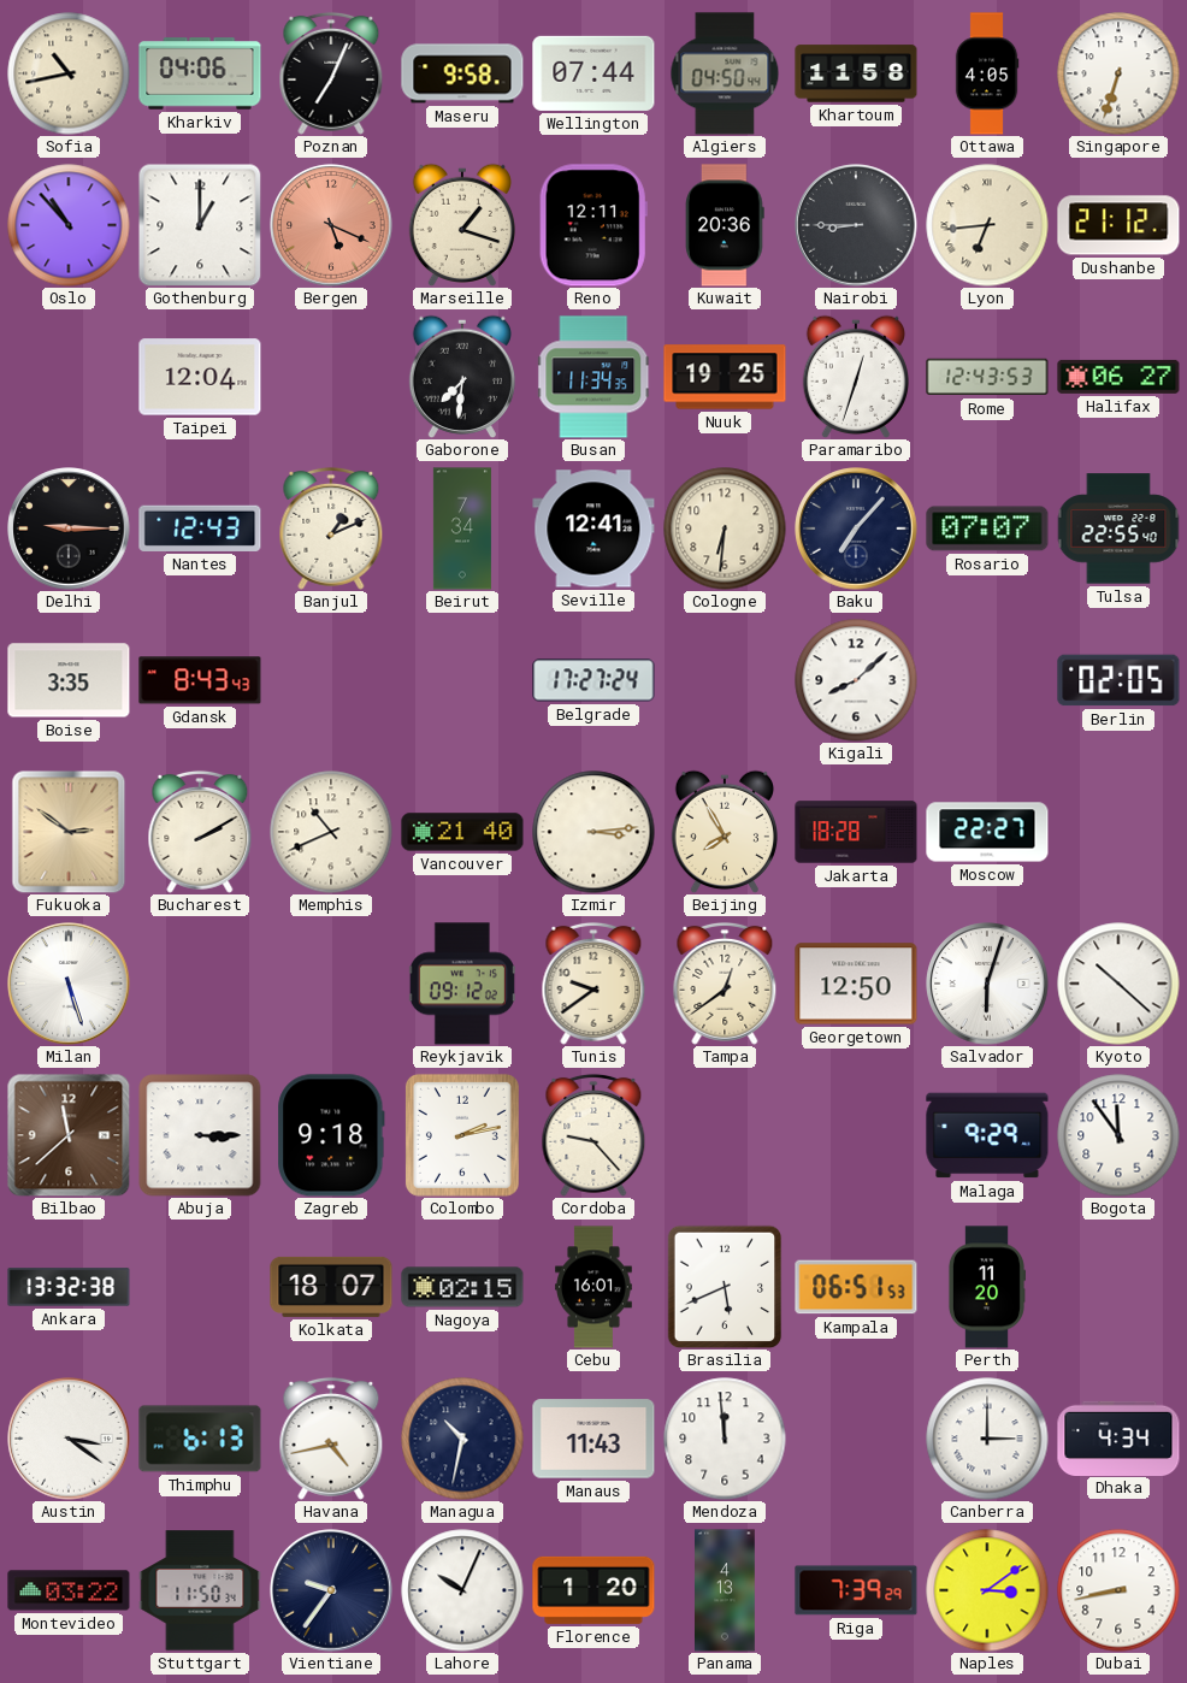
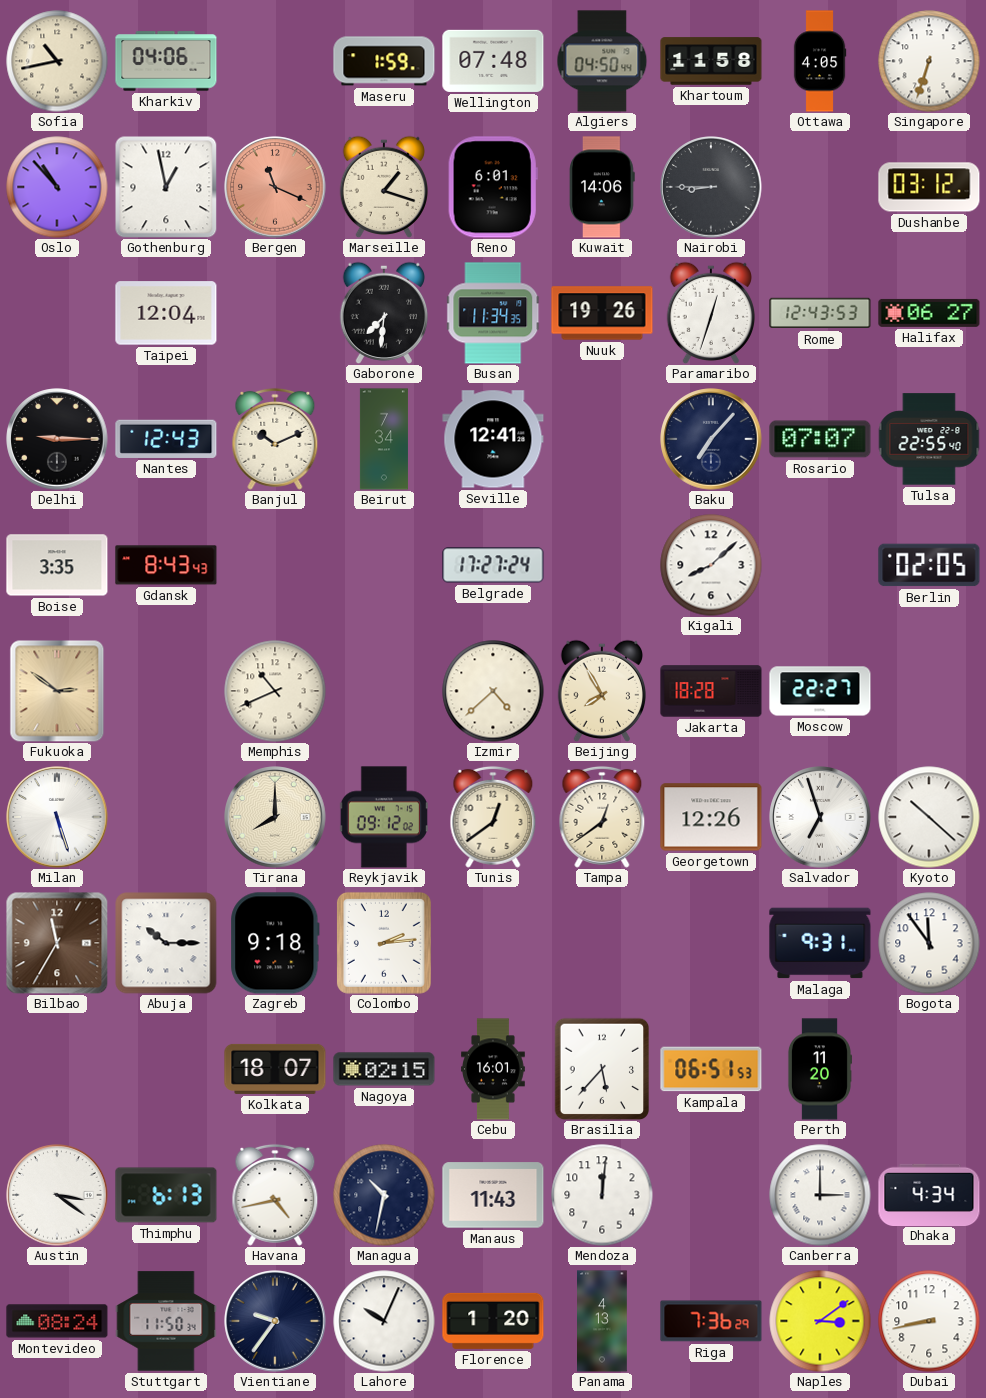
Poznan: 7:04 -> none
Maseru: 9:58 -> 1:59
Wellington: 07:44 -> 07:48
Gothenburg: 1:00 -> 12:58
Bergen: 5:19 -> 11:19
Reno: 12:11 -> 6:01
Kuwait: 20:36 -> 14:06
Lyon: 6:44 -> none
Dushanbe: 21:12 -> 03:12
Nuuk: 19:25 -> 19:26
Banjul: 1:11 -> 10:11
Cologne: 6:31 -> none
Bucharest: 2:10 -> none
Vancouver: 21:40 -> none
Izmir: 3:14 -> 4:38
Tirana: none -> 8:00
Tunis: 9:39 -> 12:39
Georgetown: 12:50 -> 12:26
Salvador: 6:03 -> 6:57
Bilbao: 11:38 -> 11:35
Abuja: 3:15 -> 10:15
Colombo: 2:13 -> 2:14
Cordoba: 9:23 -> none
Malaga: 9:29 -> 9:31
Ankara: 13:32 -> none
Brasilia: 5:41 -> 5:37
Mendoza: 11:59 -> 12:01
Montevideo: 03:22 -> 08:24
Riga: 7:39 -> 7:36
